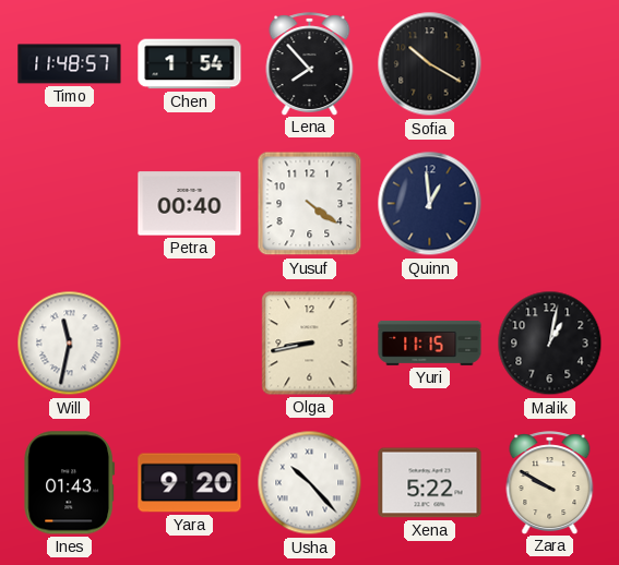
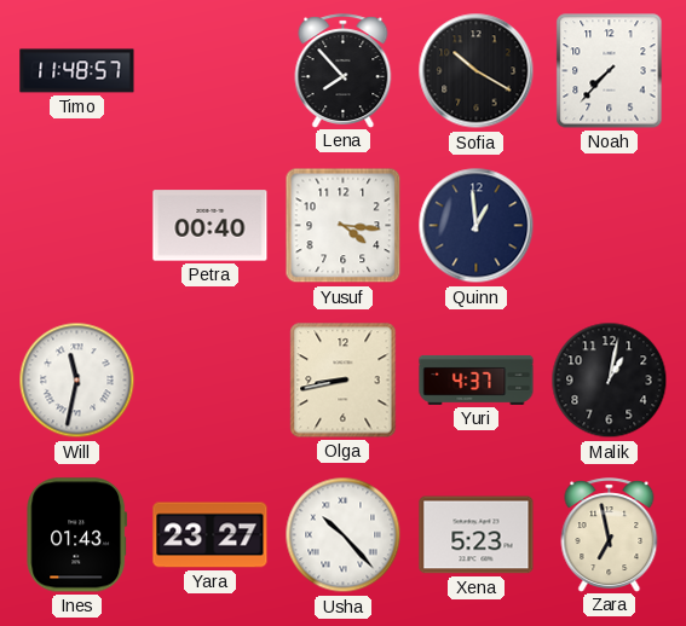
Chen: 1:54 -> none
Noah: none -> 7:37
Yusuf: 4:21 -> 4:16
Yuri: 11:15 -> 4:37
Yara: 9:20 -> 23:27
Xena: 5:22 -> 5:23
Zara: 9:50 -> 6:58
